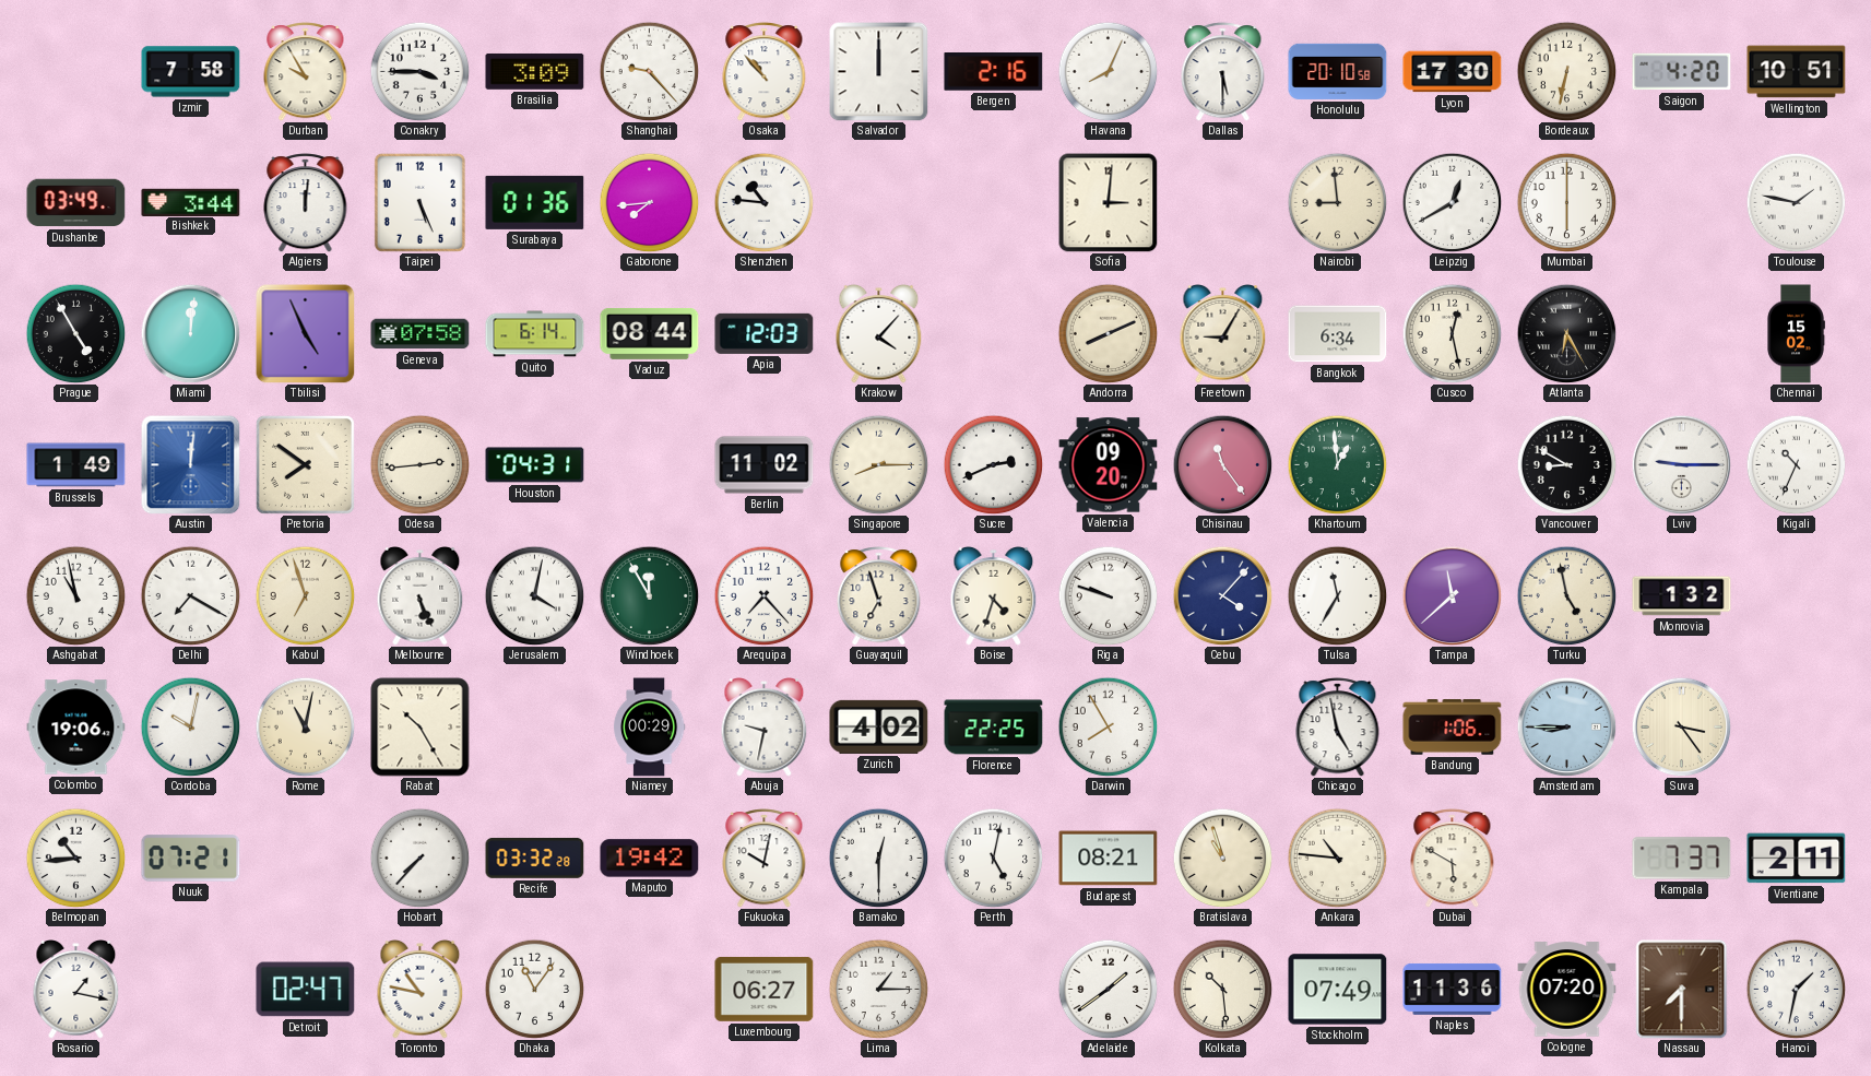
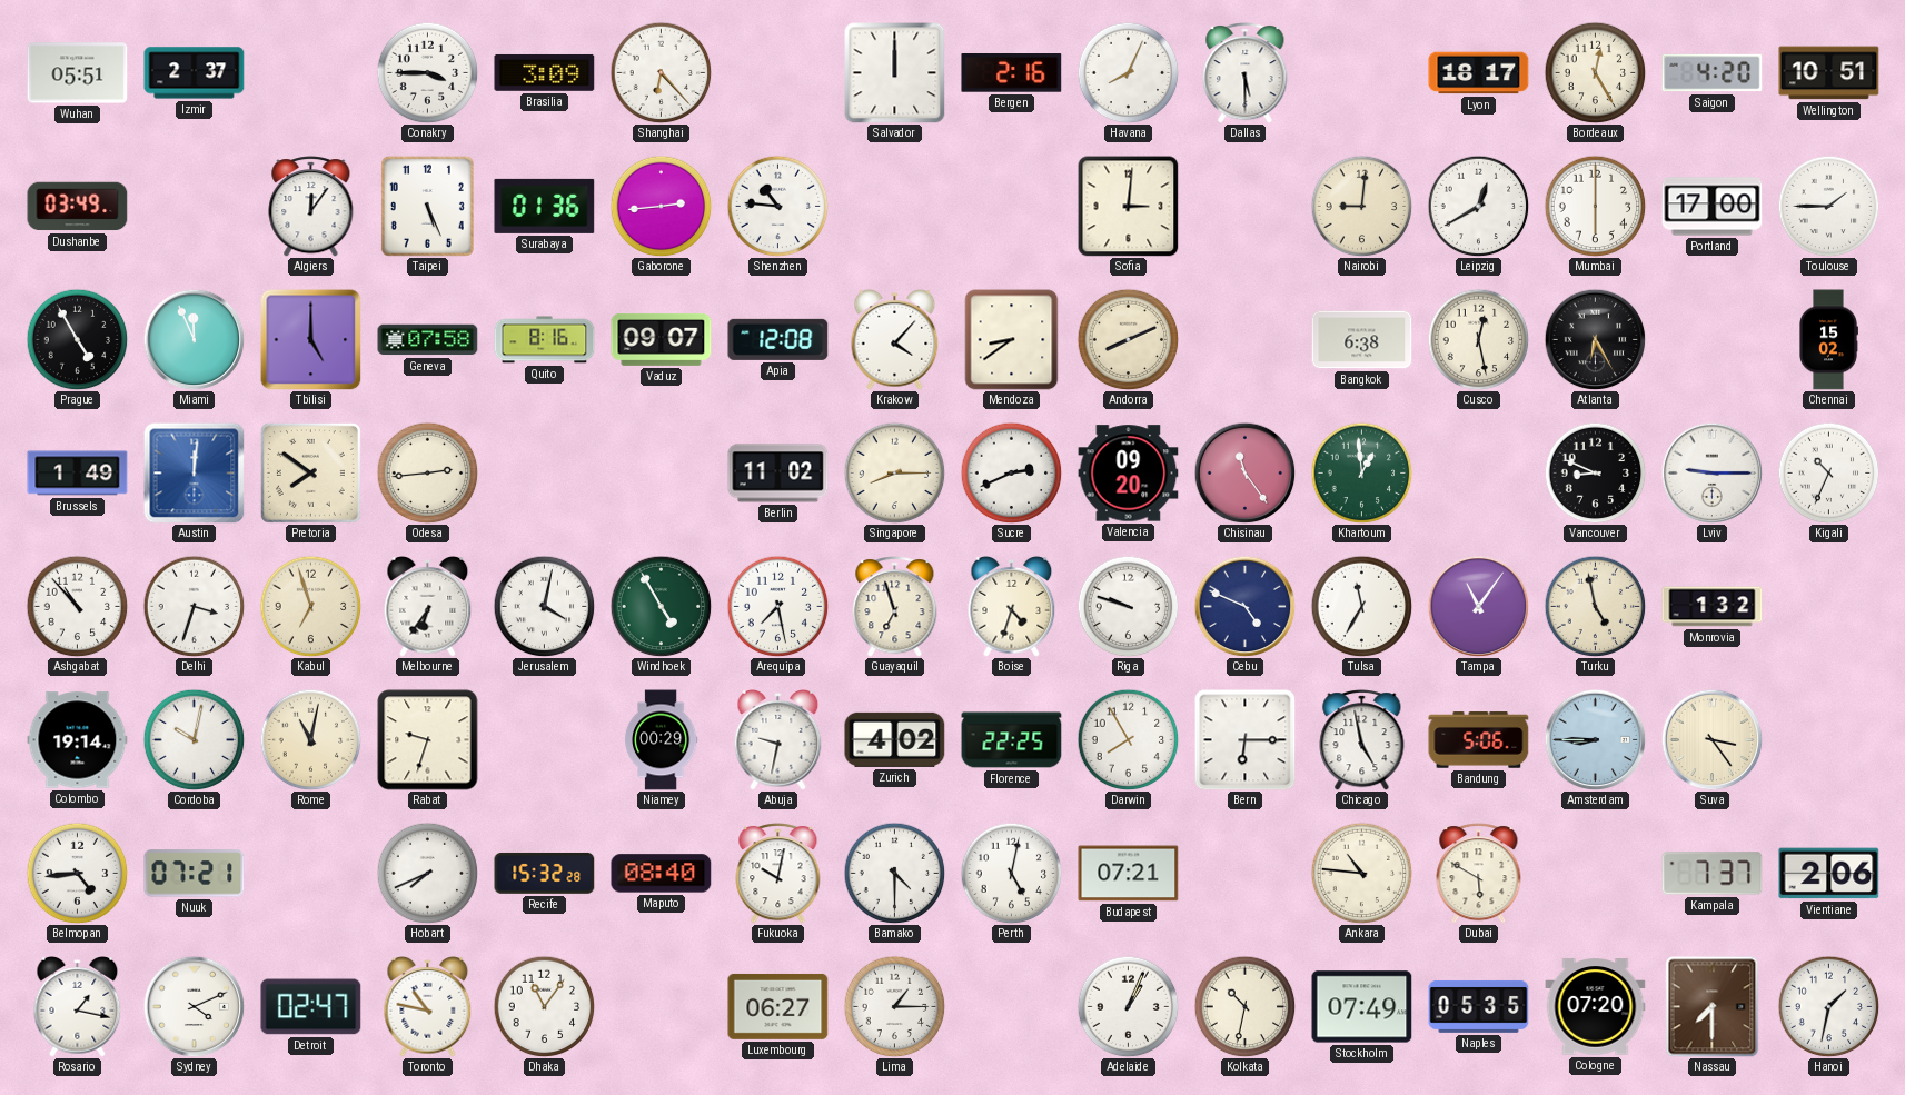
Wuhan: none -> 05:51
Izmir: 7:58 -> 2:37
Durban: 9:55 -> none
Shanghai: 9:23 -> 6:23
Osaka: 10:53 -> none
Honolulu: 20:10 -> none
Lyon: 17:30 -> 18:17
Bordeaux: 6:32 -> 12:25
Bishkek: 3:44 -> none
Algiers: 12:01 -> 12:06
Gaborone: 7:44 -> 2:44
Nairobi: 8:59 -> 9:01
Portland: none -> 17:00
Toulouse: 1:47 -> 1:45
Miami: 12:01 -> 11:56
Tbilisi: 4:56 -> 5:00
Quito: 6:14 -> 8:16
Vaduz: 08:44 -> 09:07
Apia: 12:03 -> 12:08
Mendoza: none -> 8:39
Freetown: 9:05 -> none
Bangkok: 6:34 -> 6:38
Houston: 04:31 -> none
Vancouver: 8:50 -> 8:49
Ashgabat: 10:58 -> 10:53
Delhi: 7:20 -> 3:33
Melbourne: 5:26 -> 6:36
Windhoek: 11:55 -> 4:55
Arequipa: 7:23 -> 7:28
Cebu: 4:07 -> 4:49
Tampa: 11:38 -> 11:06
Colombo: 19:06 -> 19:14
Rabat: 10:25 -> 9:33
Bern: none -> 6:15
Bandung: 1:06 -> 5:06
Belmopan: 10:44 -> 4:44
Hobart: 7:37 -> 7:41
Recife: 03:32 -> 15:32
Maputo: 19:42 -> 08:40
Bamako: 12:30 -> 4:30
Budapest: 08:21 -> 07:21
Bratislava: 10:57 -> none
Vientiane: 2:11 -> 2:06
Sydney: none -> 4:11
Adelaide: 1:39 -> 1:04
Kolkata: 10:29 -> 10:32
Naples: 11:36 -> 05:35
